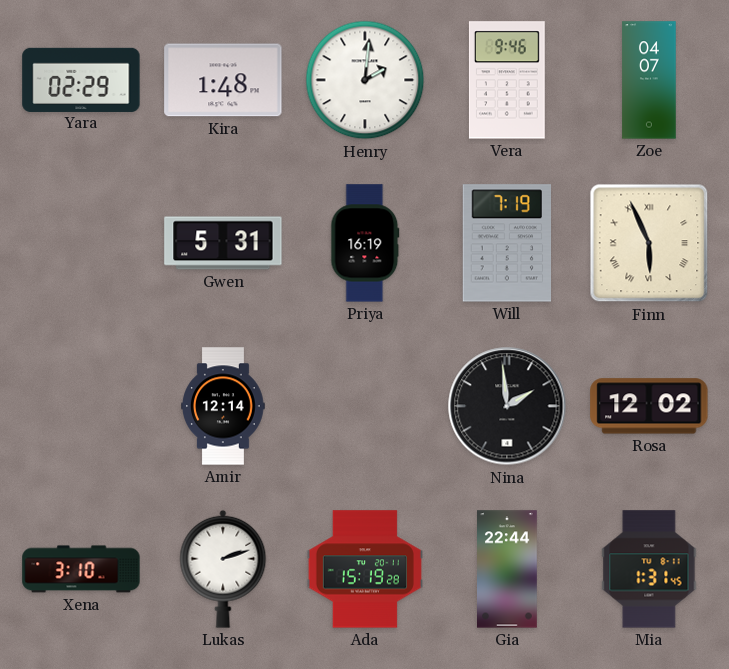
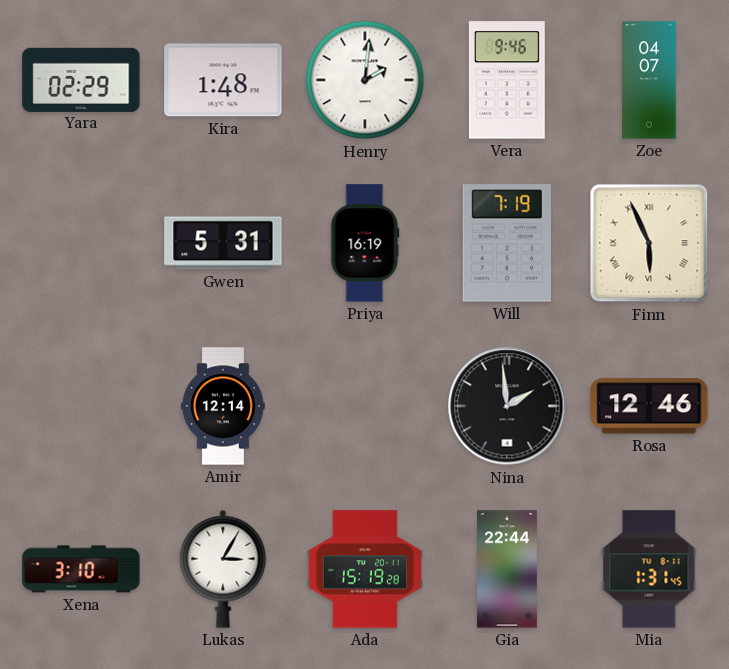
Rosa: 12:02 -> 12:46
Lukas: 2:12 -> 3:05
